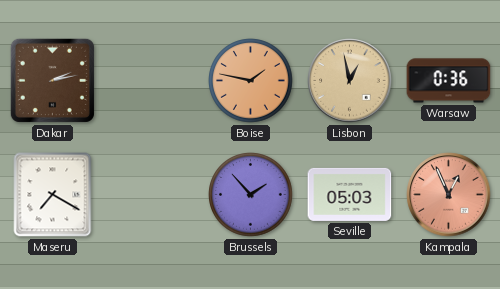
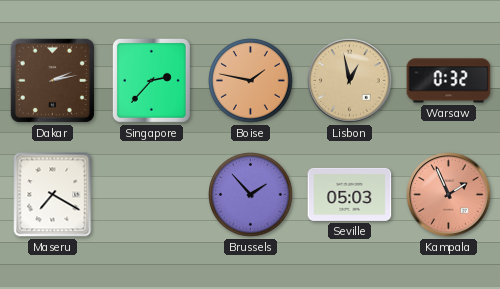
Singapore: none -> 2:37
Warsaw: 0:36 -> 0:32
Kampala: 12:56 -> 1:56
